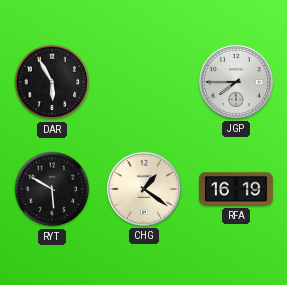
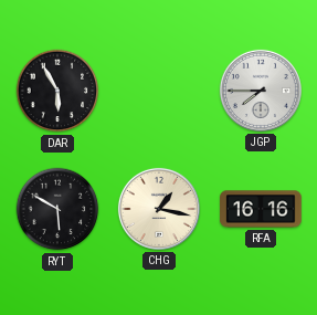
CHG: 1:21 -> 1:17
RFA: 16:19 -> 16:16
